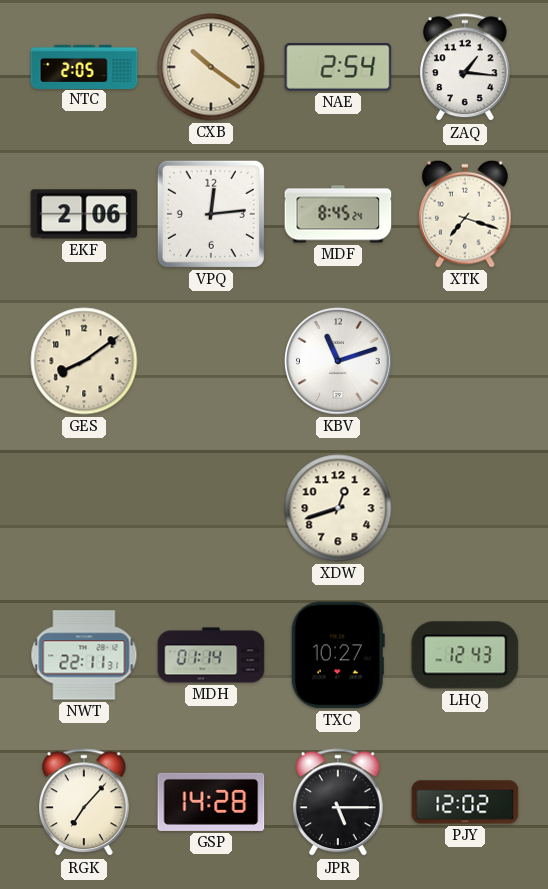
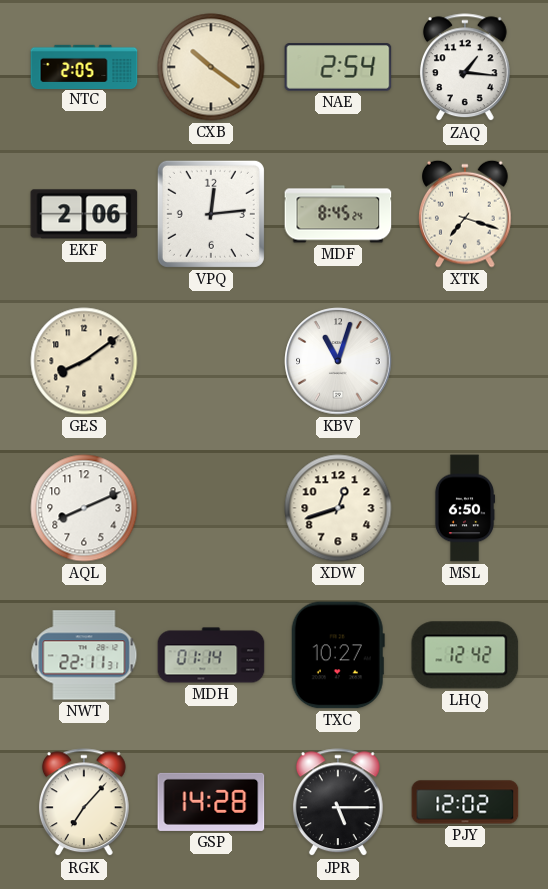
KBV: 11:12 -> 11:03
AQL: none -> 8:11
MSL: none -> 6:50
LHQ: 12:43 -> 12:42
